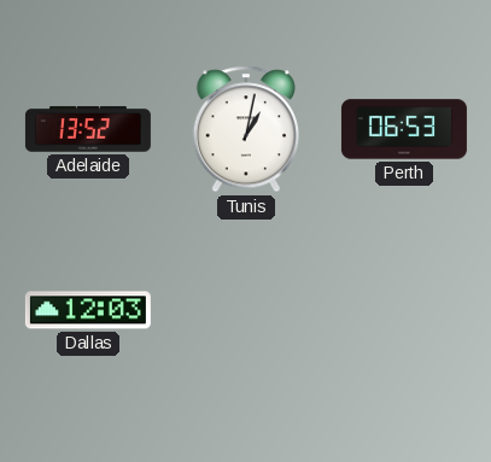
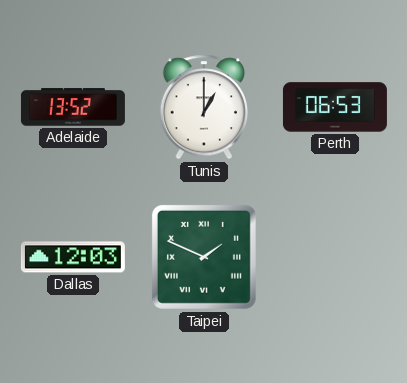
Tunis: 1:02 -> 1:00
Taipei: none -> 1:49
